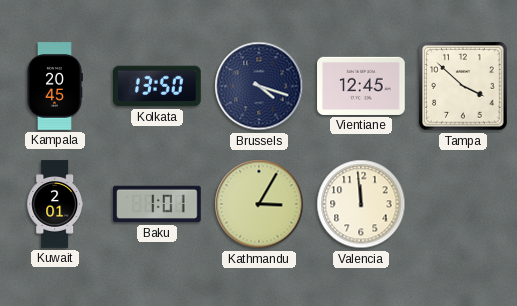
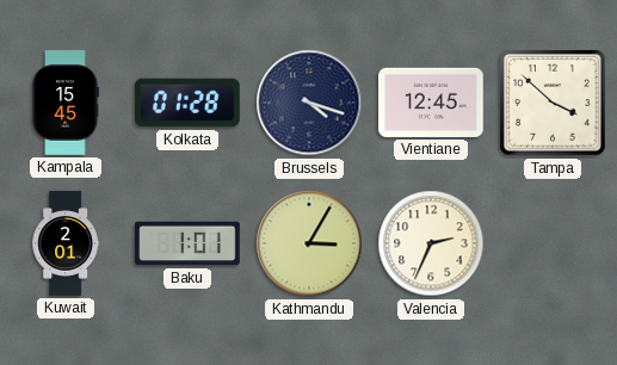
Kampala: 20:45 -> 15:45
Kolkata: 13:50 -> 01:28
Valencia: 11:59 -> 2:34
